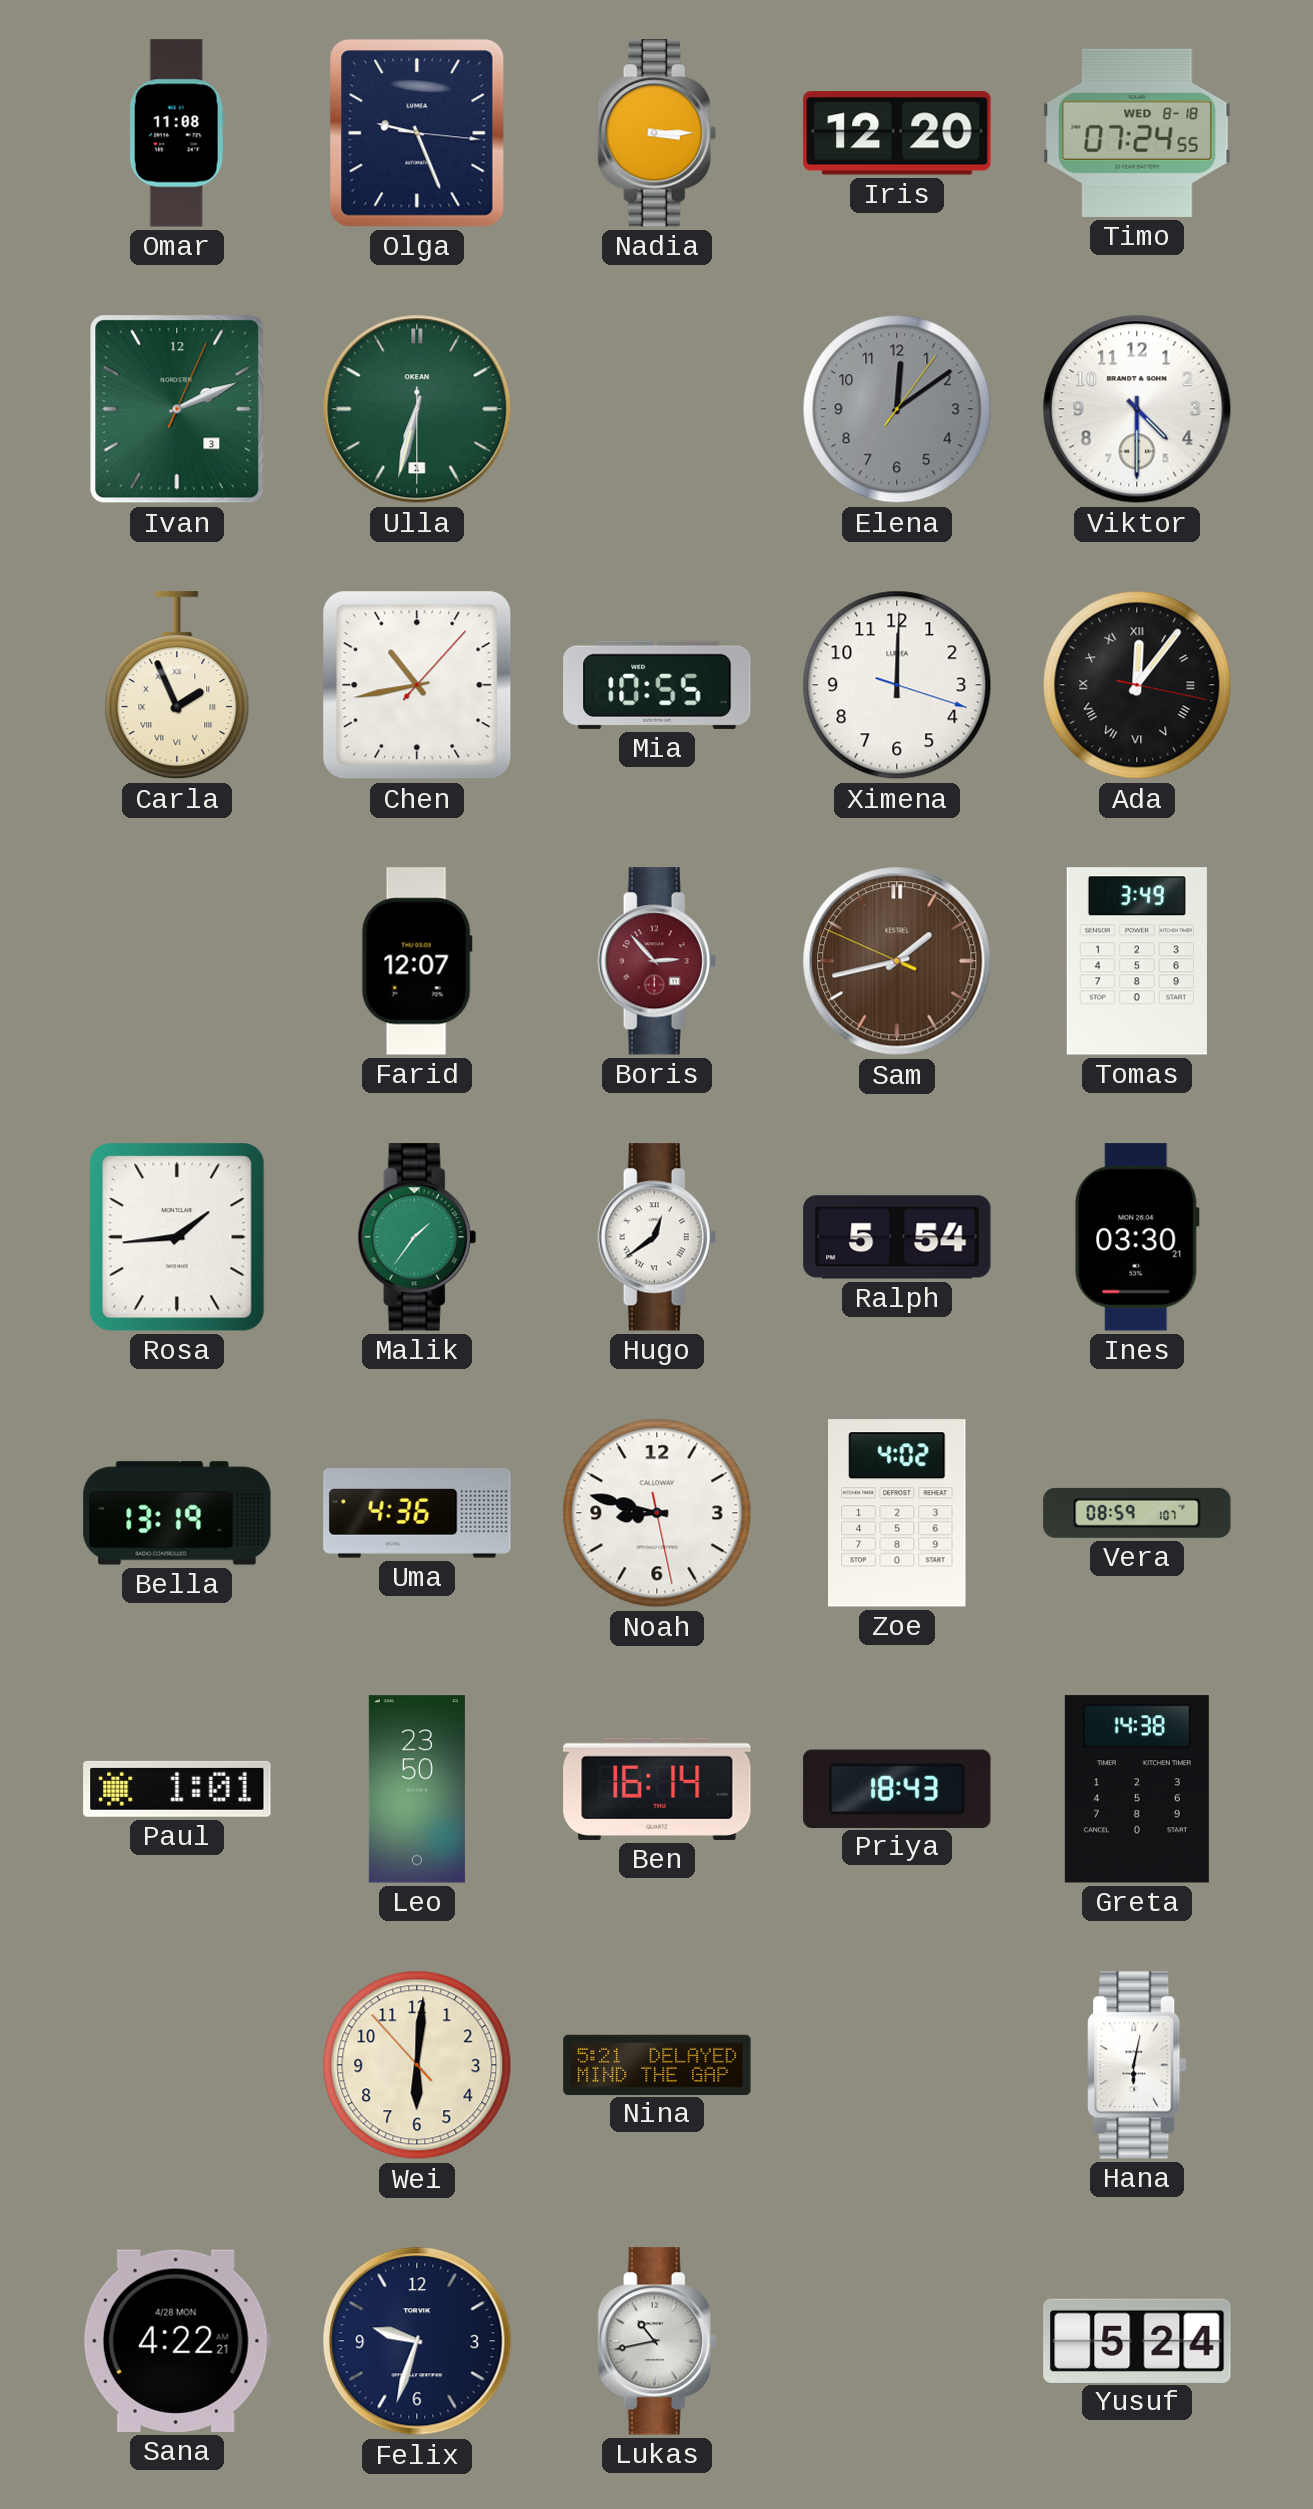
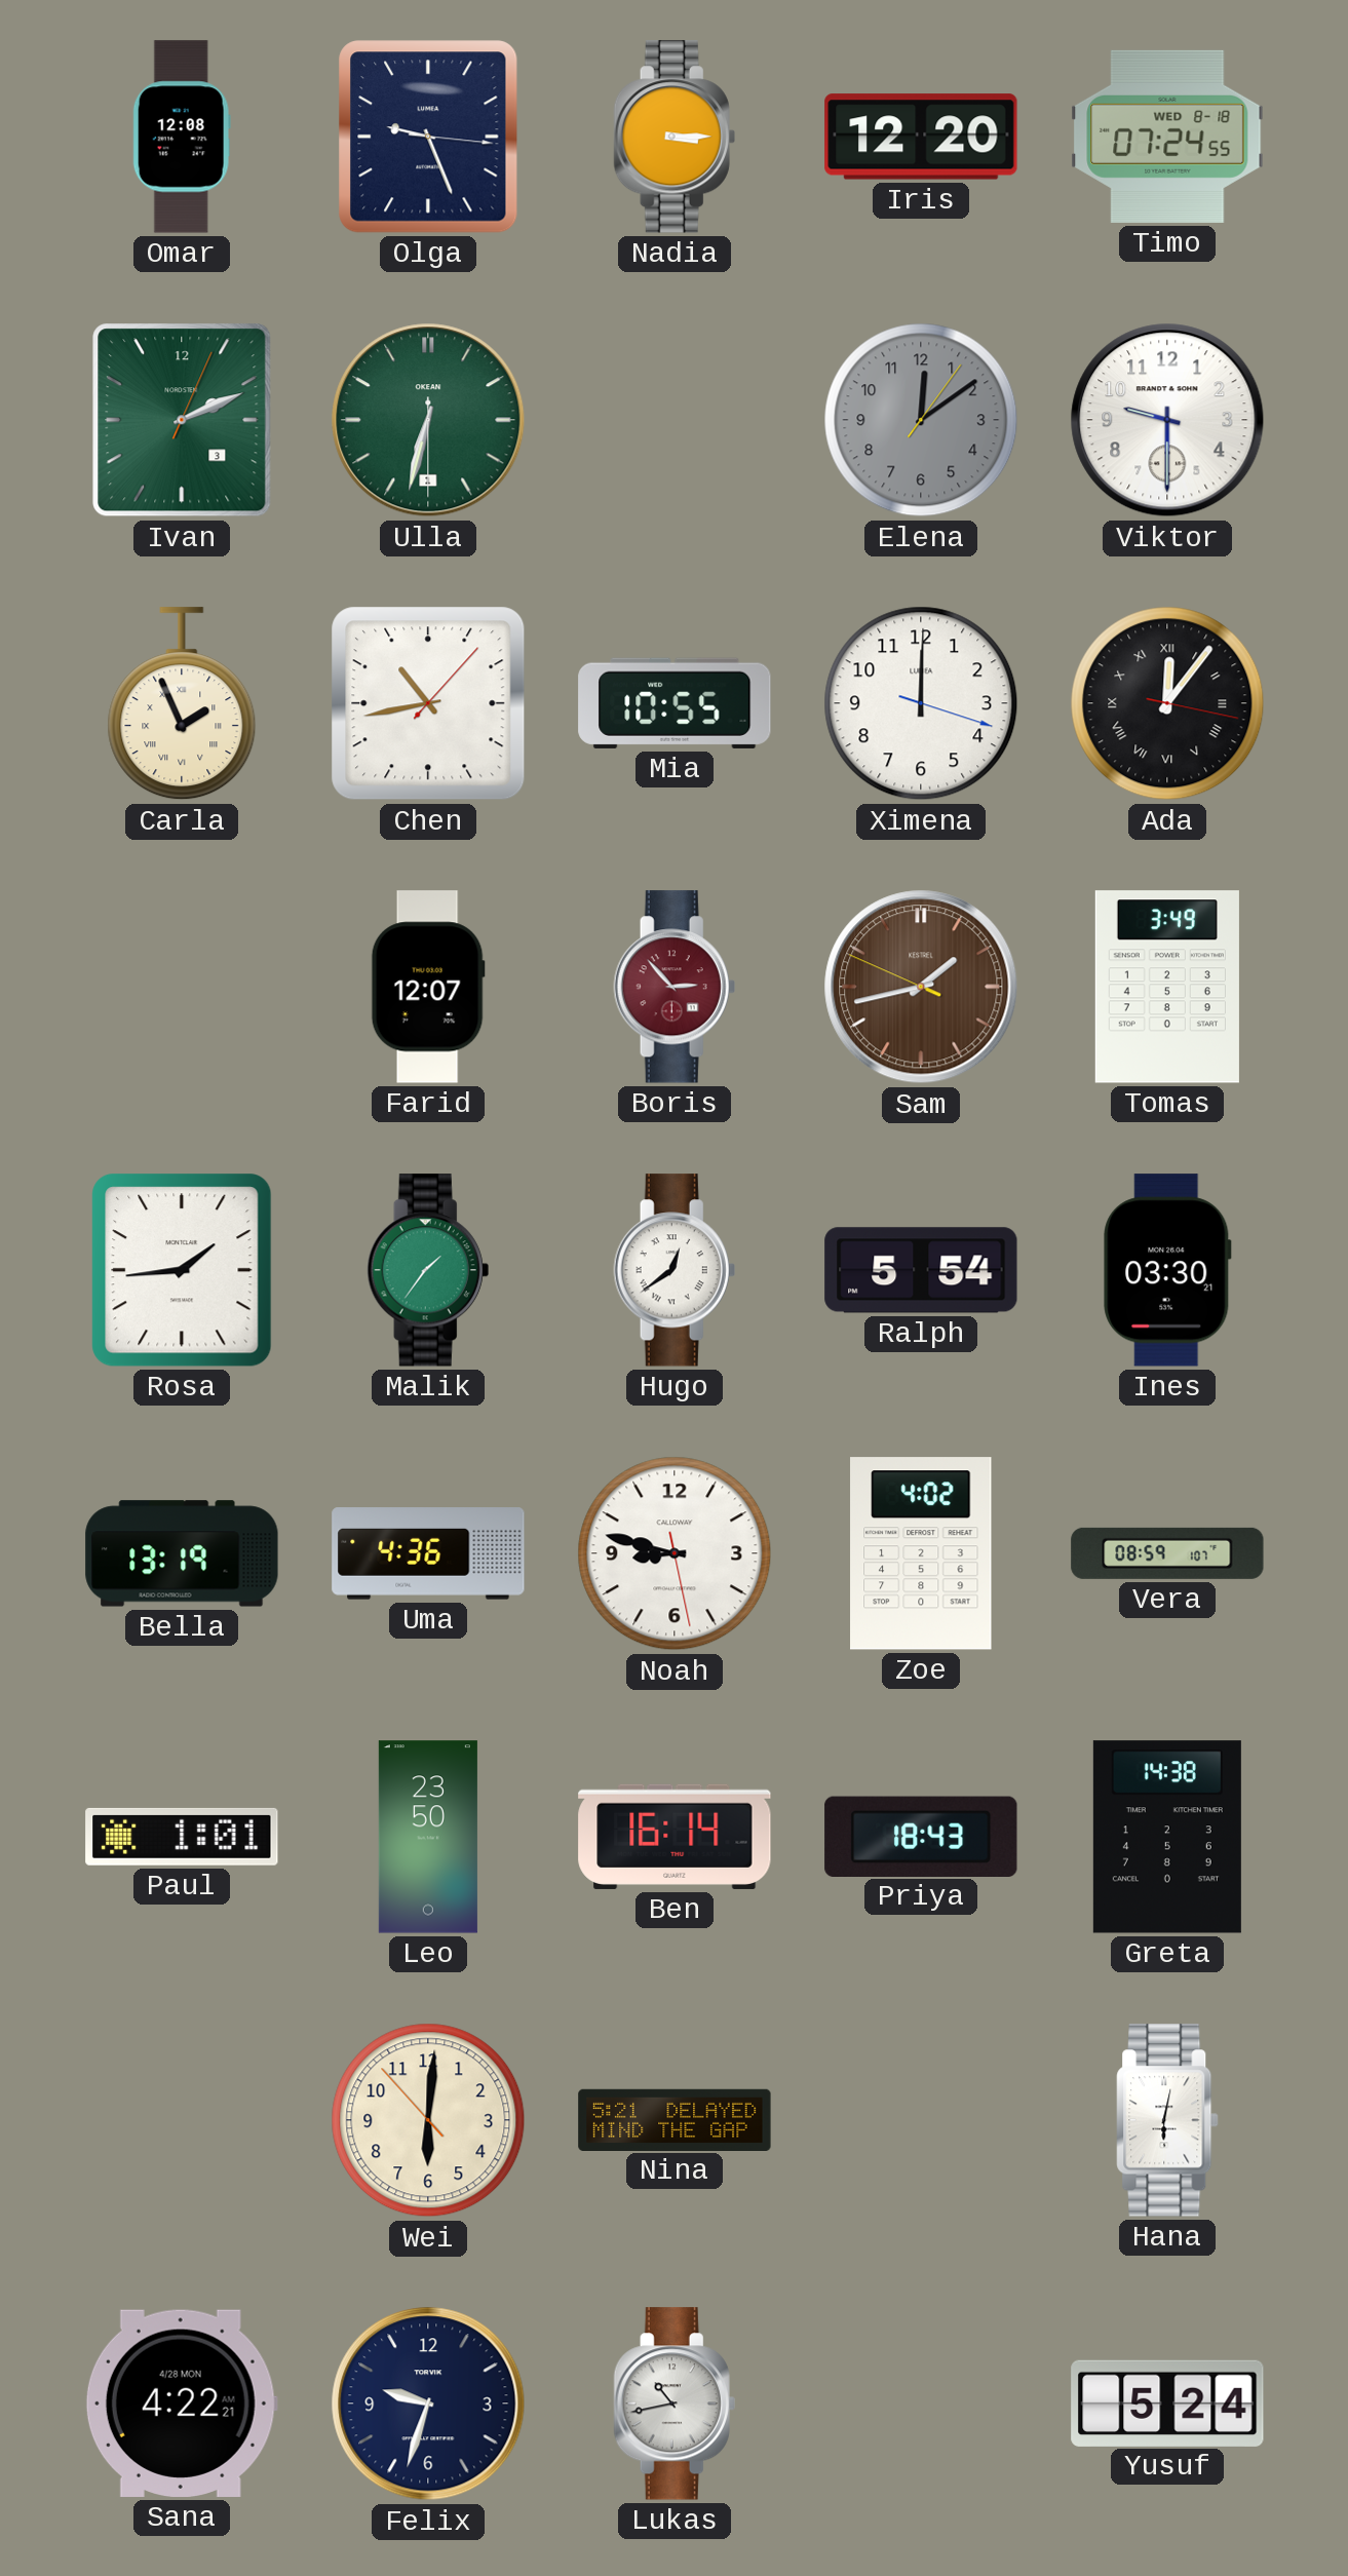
Omar: 11:08 -> 12:08
Viktor: 4:30 -> 9:30
